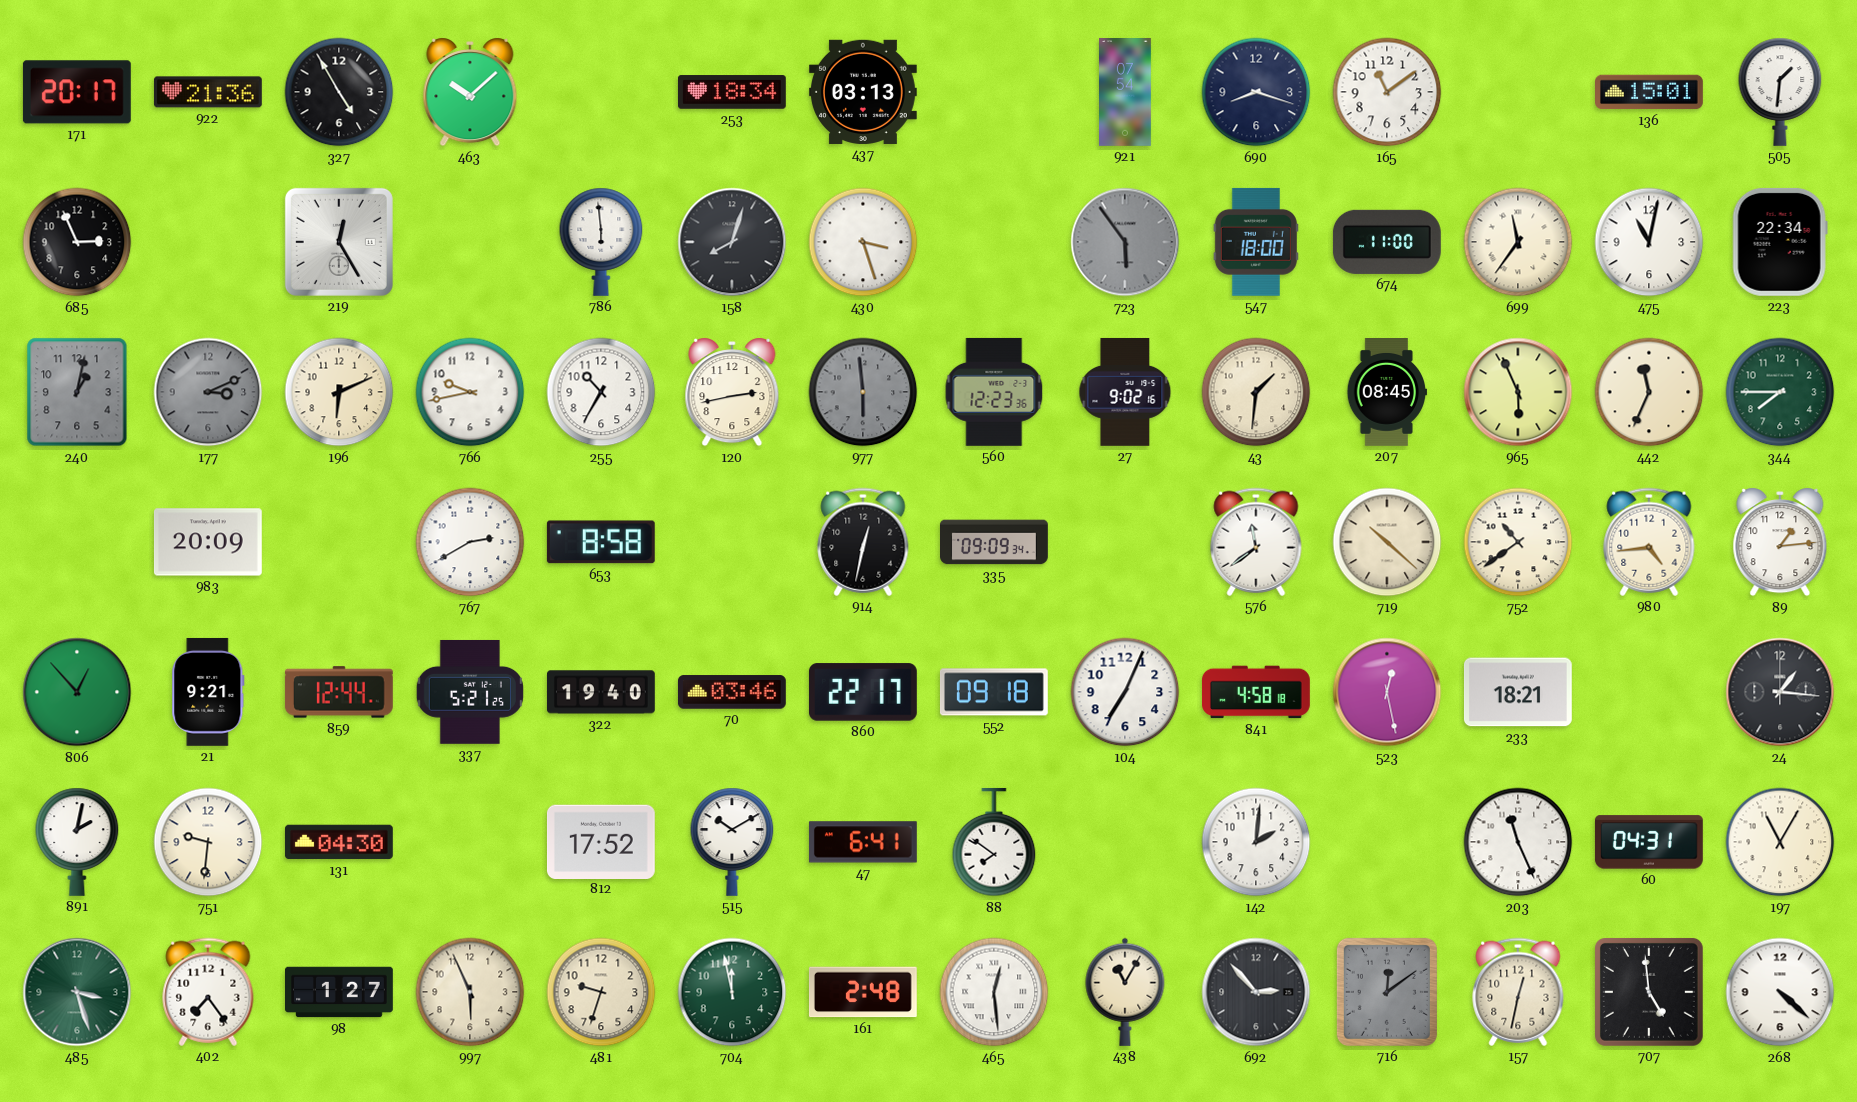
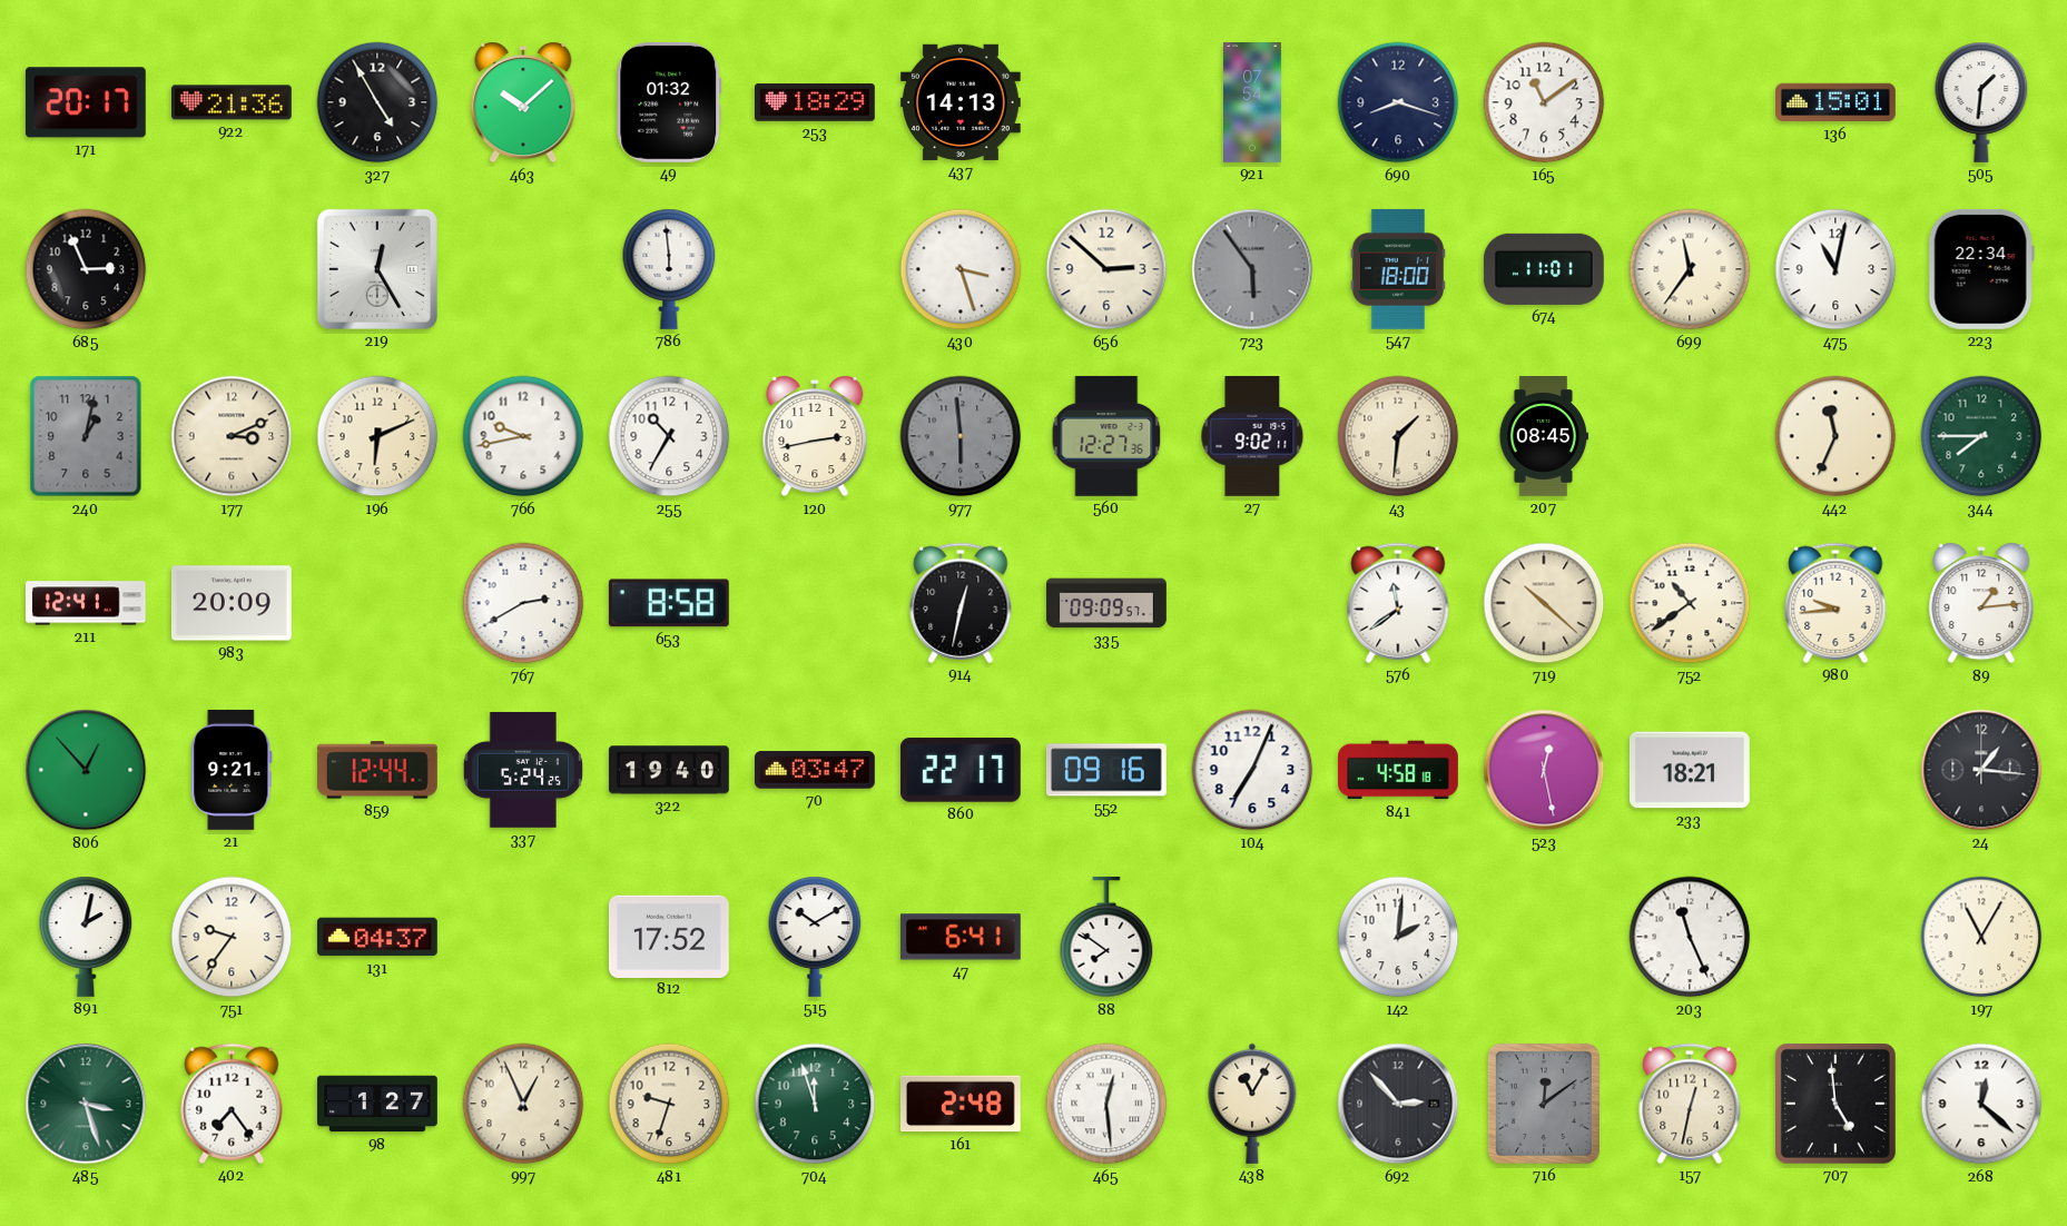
49: none -> 01:32
253: 18:34 -> 18:29
437: 03:13 -> 14:13
158: 8:03 -> none
656: none -> 2:52
674: 11:00 -> 11:01
177 dial: grey -> cream
560: 12:23 -> 12:27
27: 9:02:16 -> 9:02:11
965: 5:56 -> none
211: none -> 12:41
335: 09:09:34 -> 09:09:57
980: 4:44 -> 9:44
337: 5:21 -> 5:24
70: 03:46 -> 03:47
552: 09:18 -> 09:16
751: 9:31 -> 9:36
131: 04:30 -> 04:37
60: 04:31 -> none
997: 5:56 -> 12:56
704: 11:58 -> 11:57
268: 4:22 -> 12:22
